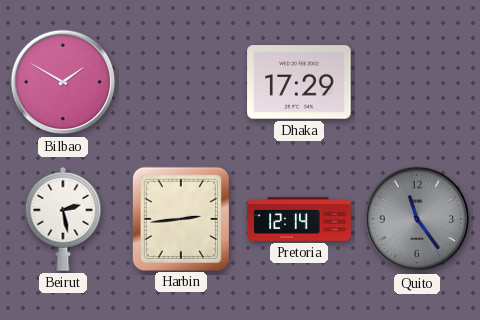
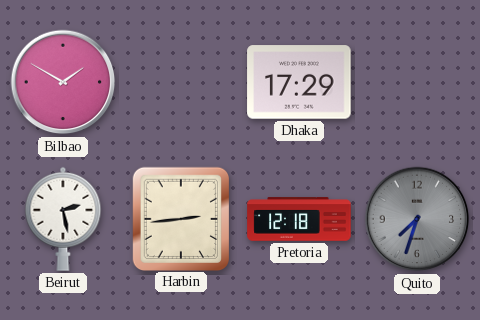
Pretoria: 12:14 -> 12:18
Quito: 11:24 -> 7:33
